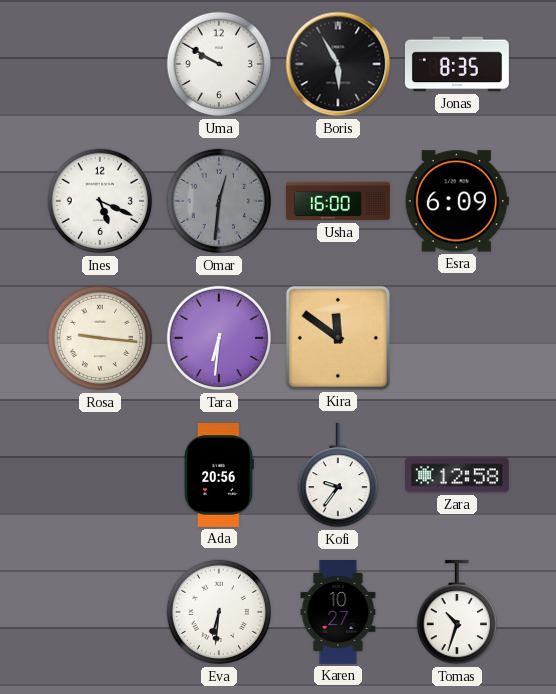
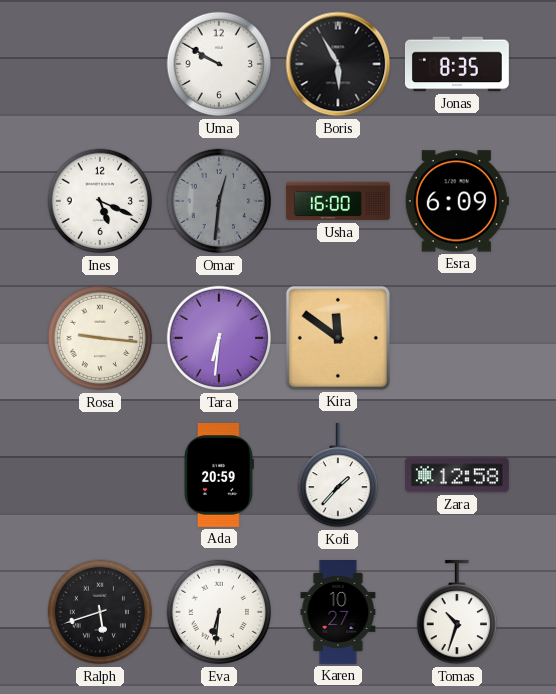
Ada: 20:56 -> 20:59
Kofi: 9:36 -> 1:37
Ralph: none -> 5:42
